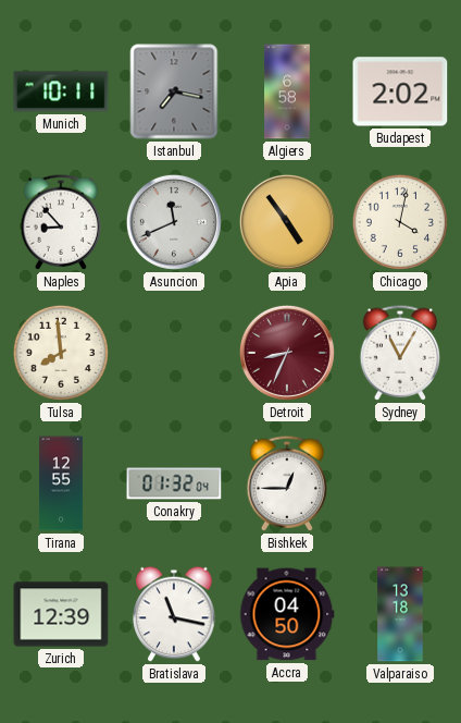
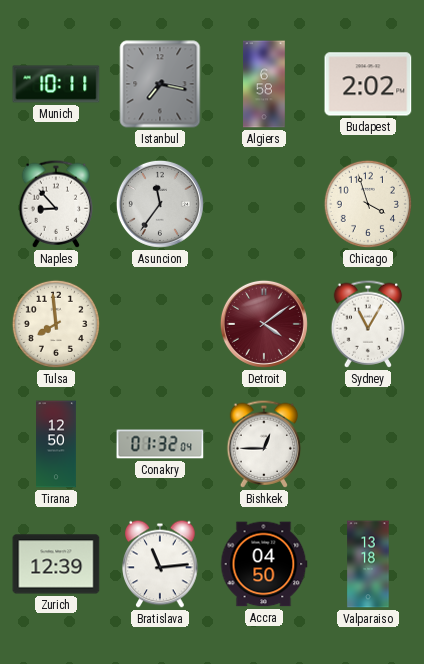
Asuncion: 11:41 -> 11:36
Apia: 4:54 -> none
Chicago: 4:02 -> 3:57
Detroit: 8:34 -> 4:09
Tirana: 12:55 -> 12:50
Bratislava: 11:17 -> 11:14
